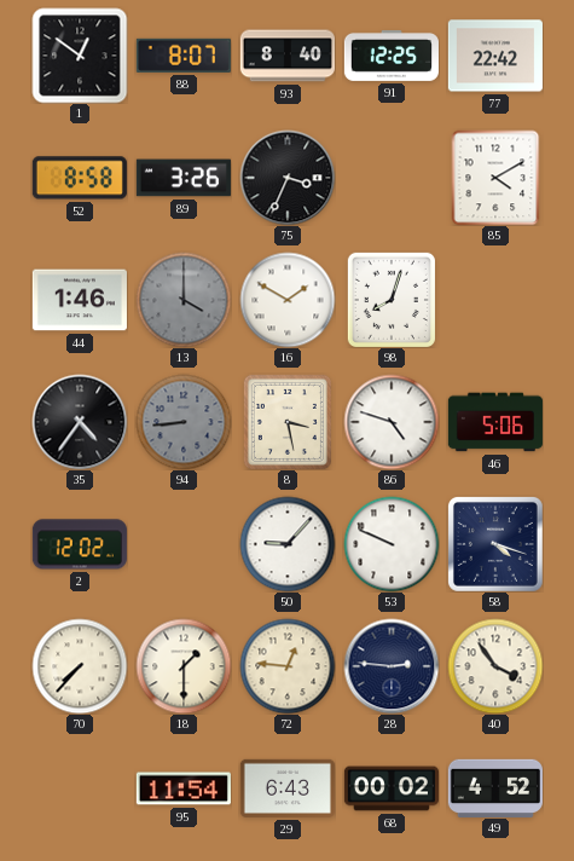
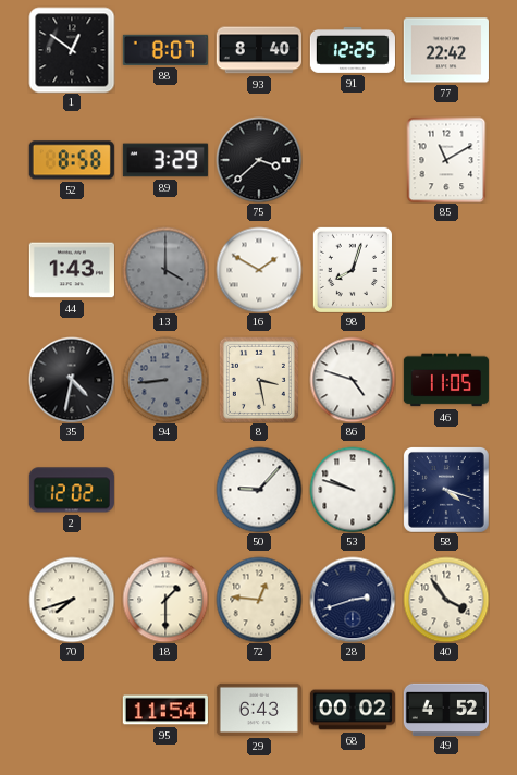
89: 3:26 -> 3:29
75: 3:34 -> 3:38
85: 4:10 -> 11:10
44: 1:46 -> 1:43
35: 4:36 -> 4:32
46: 5:06 -> 11:05
53: 9:49 -> 9:48
70: 7:37 -> 7:42
28: 2:46 -> 2:42
